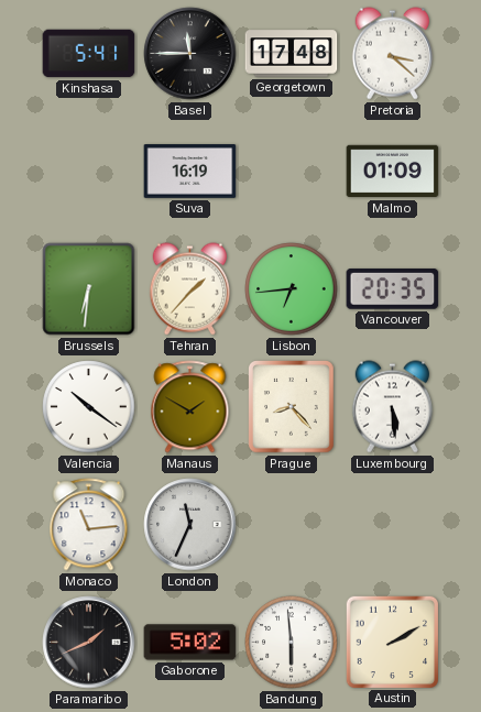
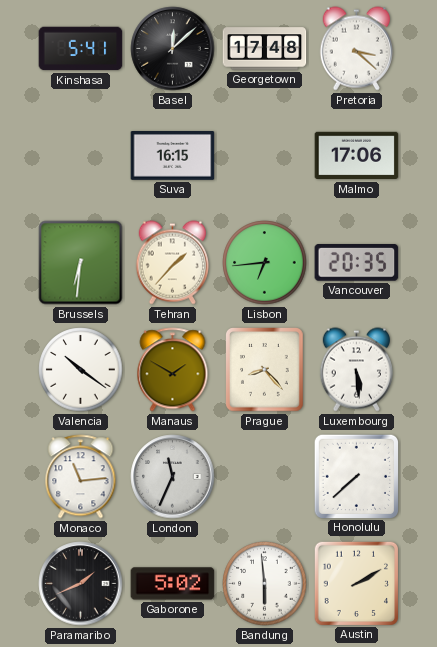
Basel: 11:45 -> 12:08
Suva: 16:19 -> 16:15
Malmo: 01:09 -> 17:06
Honolulu: none -> 7:38
